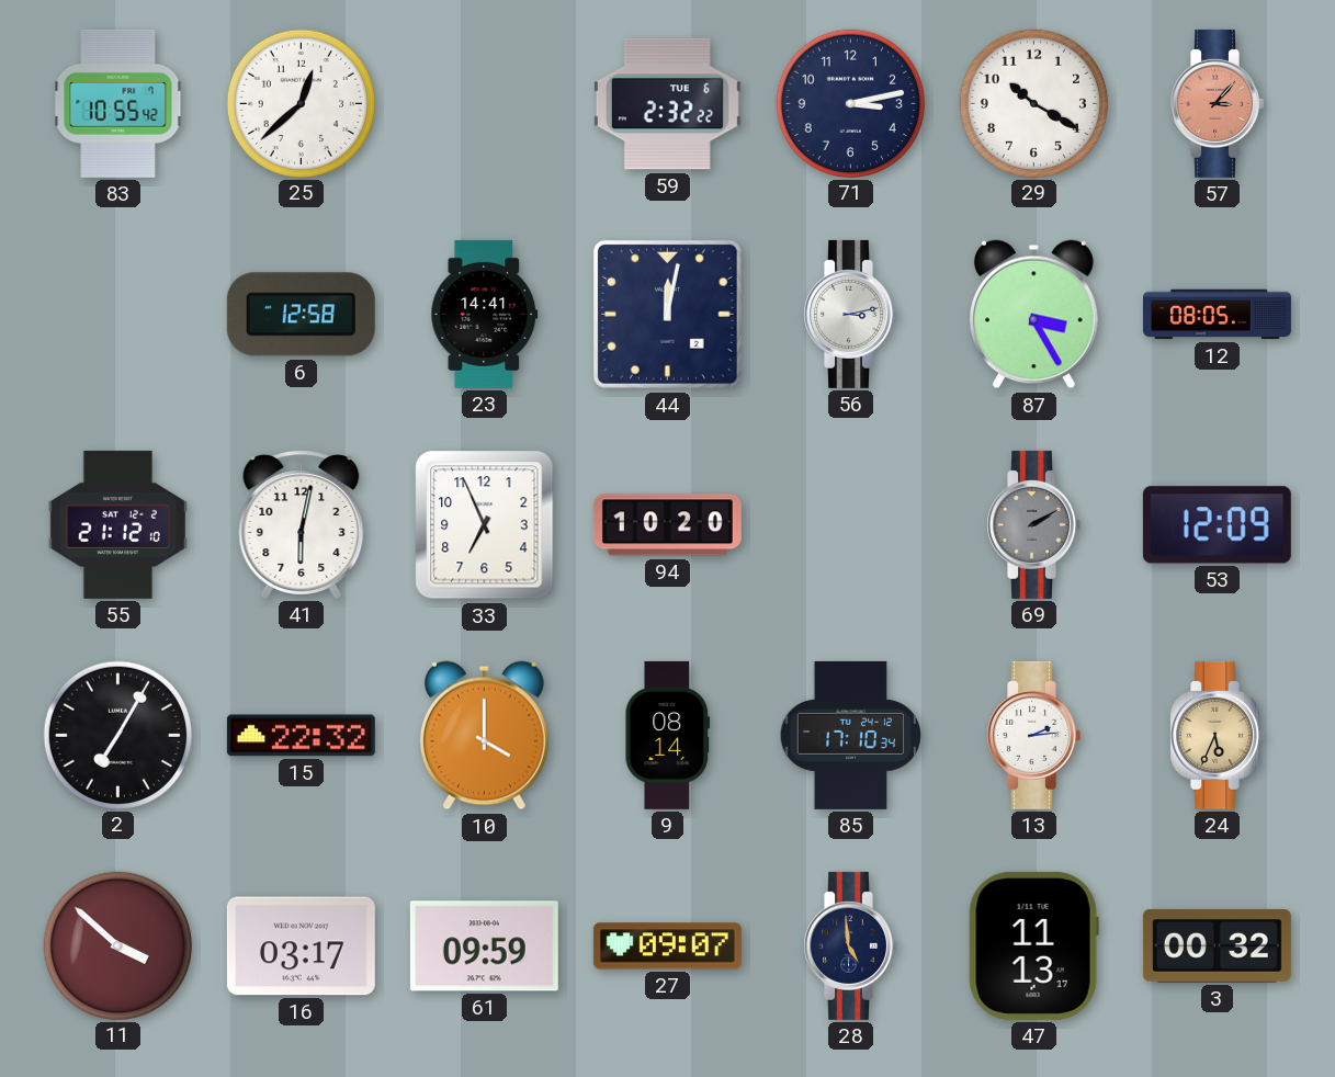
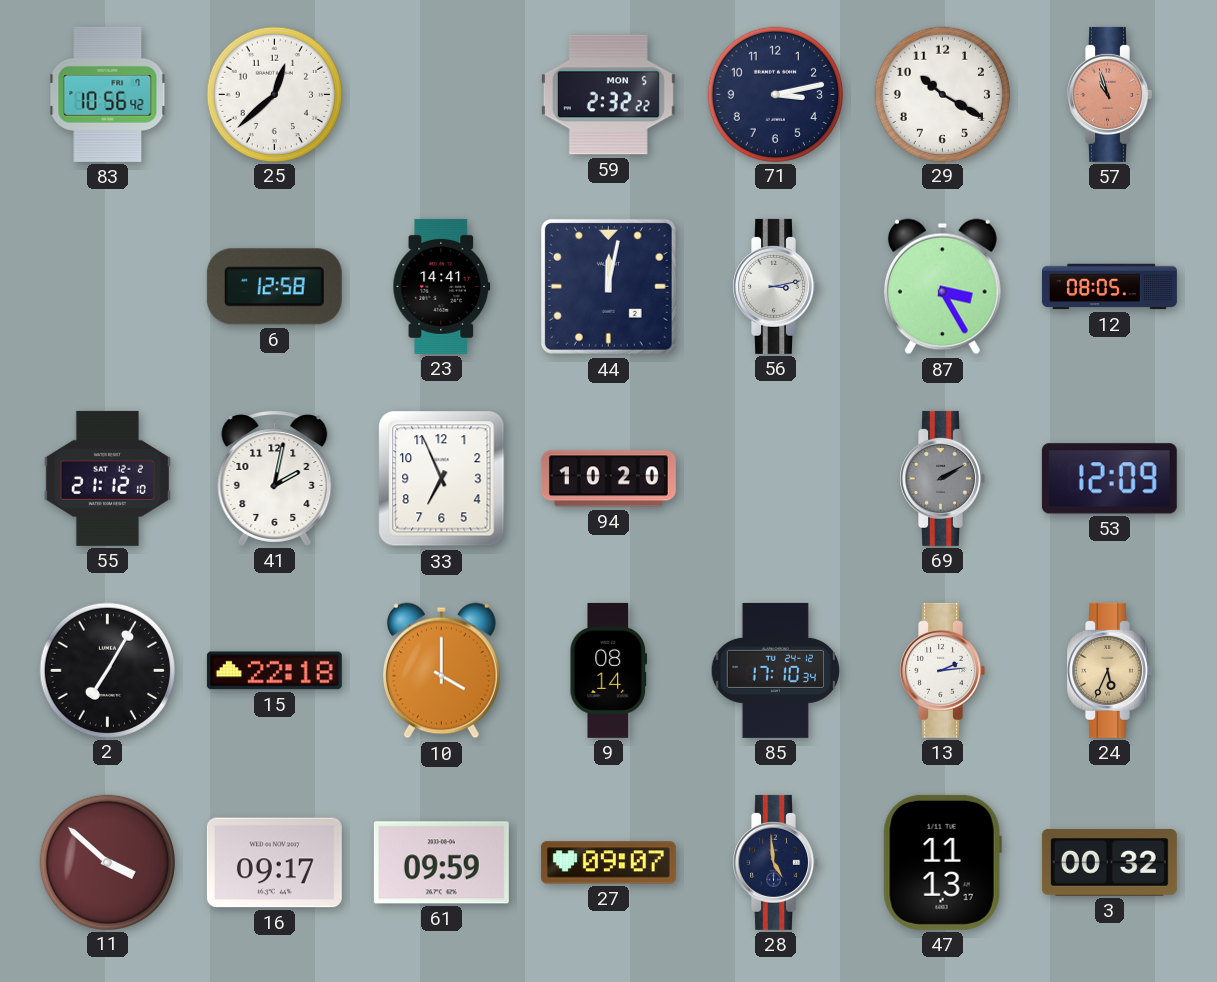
83: 10:55 -> 10:56
59 date: TUE 6 -> MON 5
57: 3:07 -> 10:57
41: 6:02 -> 2:02
15: 22:32 -> 22:18
16: 03:17 -> 09:17
